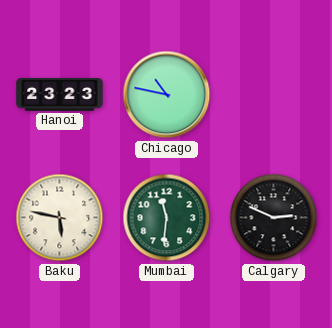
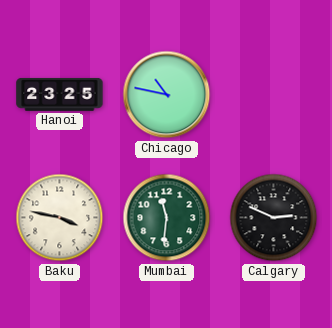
Hanoi: 23:23 -> 23:25
Baku: 5:47 -> 3:47
